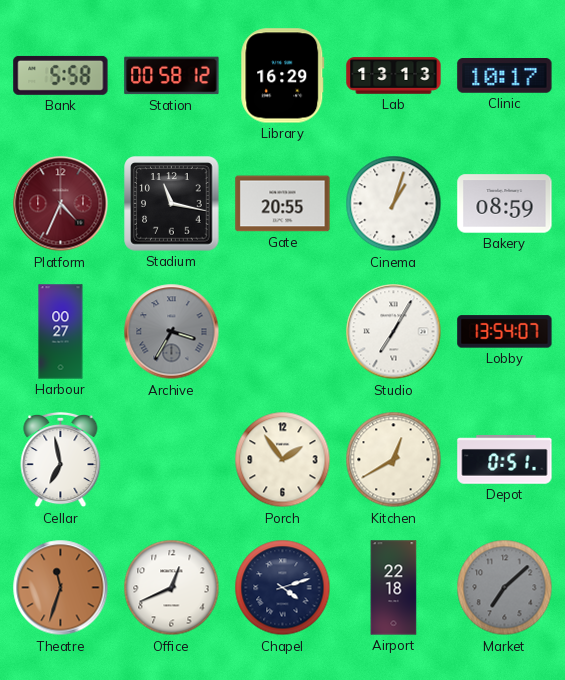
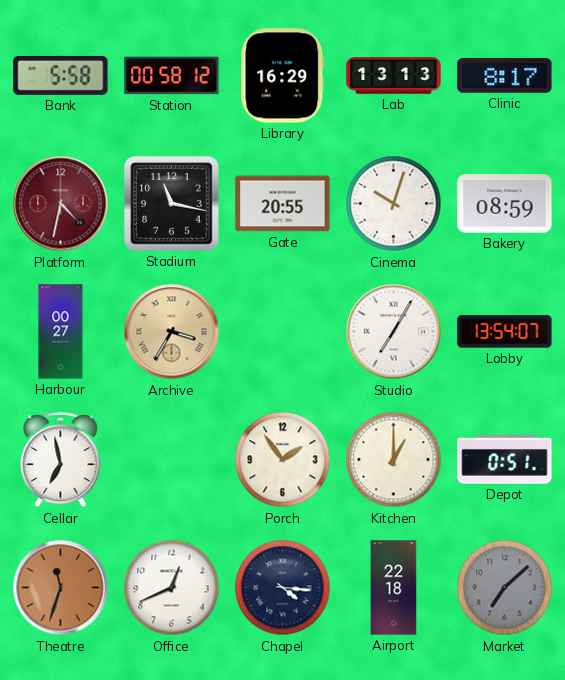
Clinic: 10:17 -> 8:17
Platform: 4:34 -> 4:32
Cinema: 1:03 -> 10:03
Archive dial: grey -> champagne
Kitchen: 12:40 -> 1:00
Chapel: 4:12 -> 4:16
